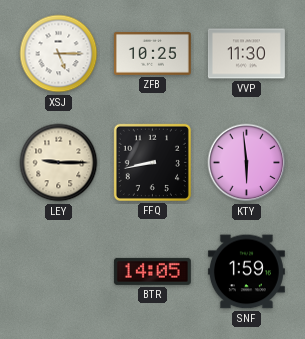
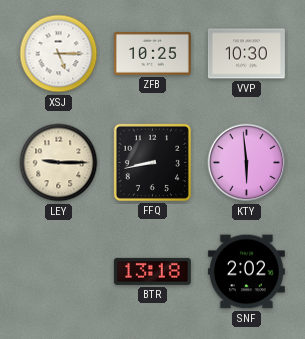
VVP: 11:30 -> 10:30
BTR: 14:05 -> 13:18
SNF: 1:59 -> 2:02
